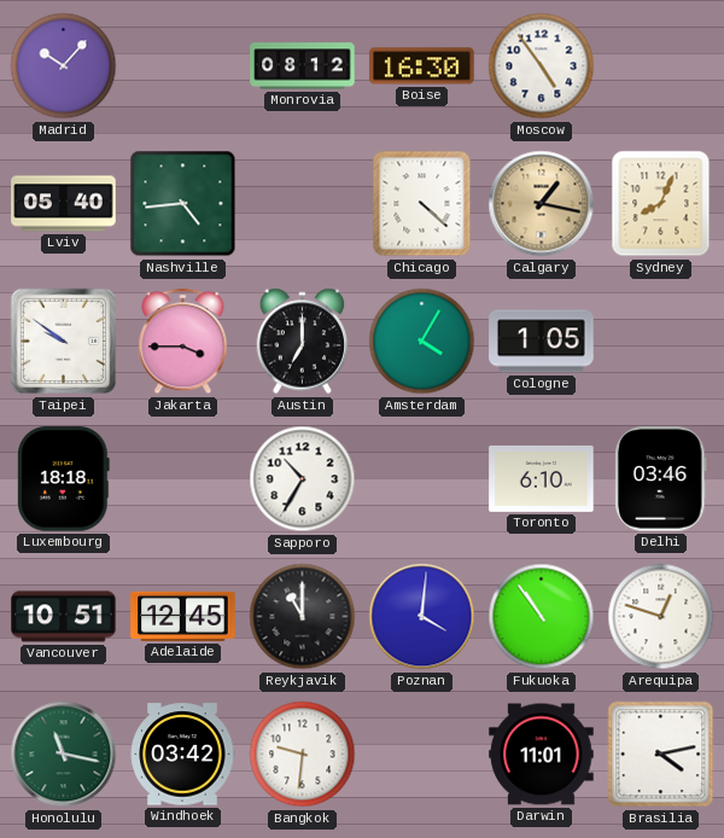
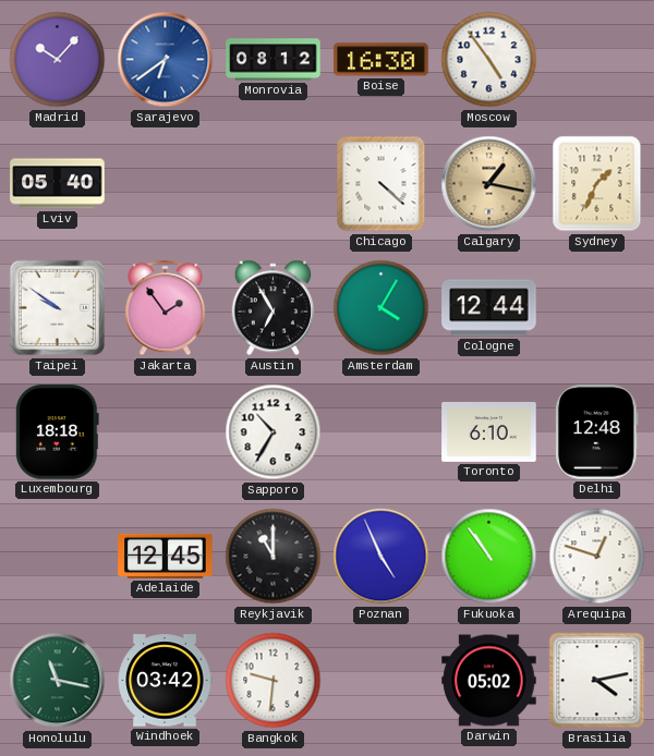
Sarajevo: none -> 6:39
Nashville: 4:44 -> none
Sydney: 8:04 -> 1:34
Jakarta: 3:45 -> 1:54
Austin: 7:00 -> 6:55
Cologne: 1:05 -> 12:44
Delhi: 03:46 -> 12:48
Vancouver: 10:51 -> none
Poznan: 4:01 -> 4:56
Darwin: 11:01 -> 05:02
